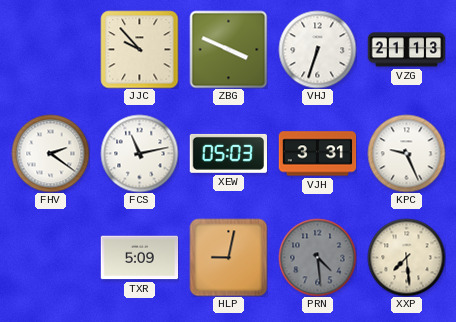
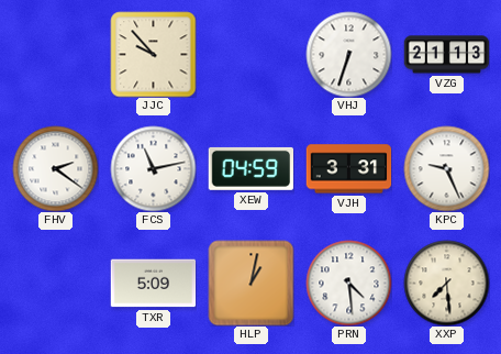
ZBG: 3:49 -> none
XEW: 05:03 -> 04:59
HLP: 9:02 -> 1:02
PRN dial: grey -> white
